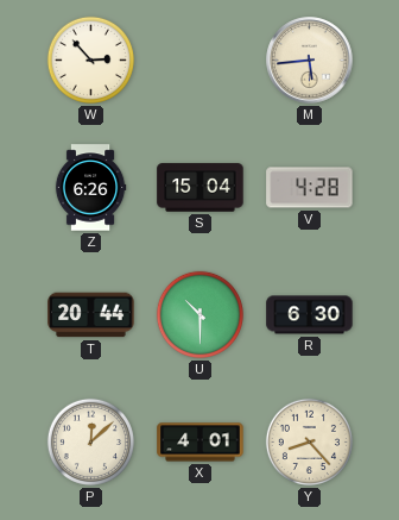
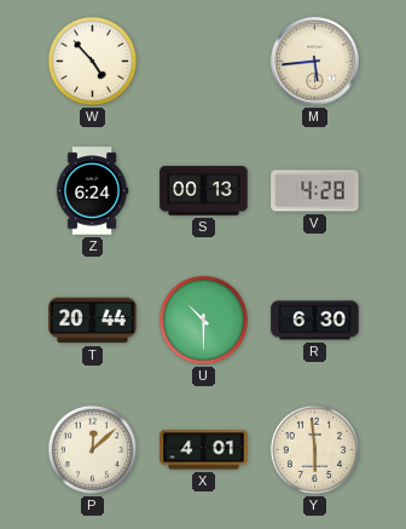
W: 2:53 -> 4:53
Z: 6:26 -> 6:24
S: 15:04 -> 00:13
Y: 8:23 -> 5:59
